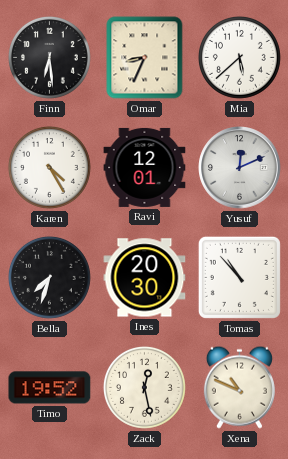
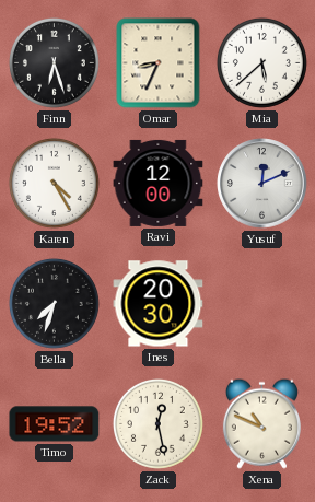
Finn: 6:29 -> 6:27
Ravi: 12:01 -> 12:00
Tomas: 10:53 -> none
